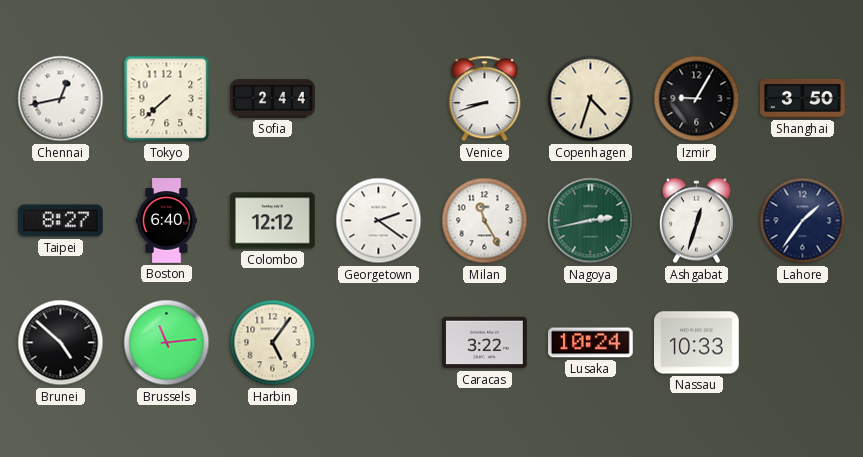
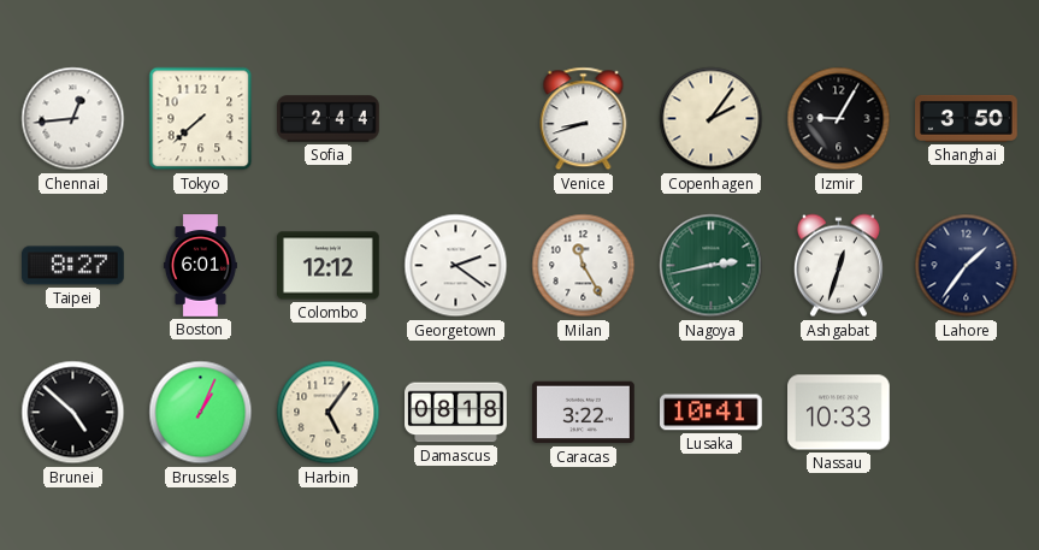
Chennai: 12:43 -> 12:44
Copenhagen: 4:33 -> 2:06
Boston: 6:40 -> 6:01
Brussels: 11:14 -> 1:04
Damascus: none -> 08:18
Lusaka: 10:24 -> 10:41
